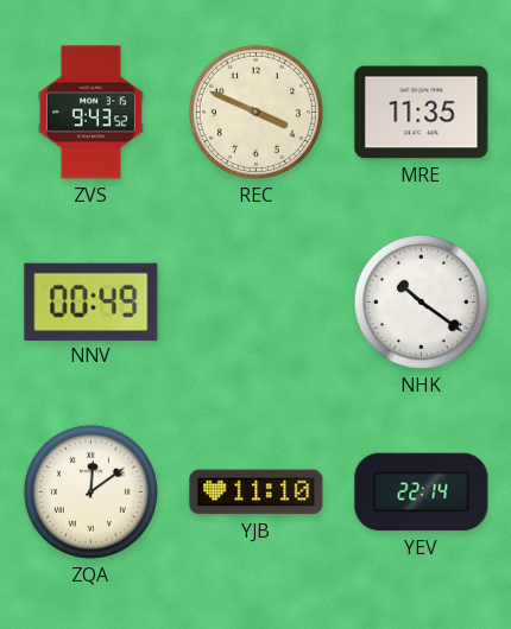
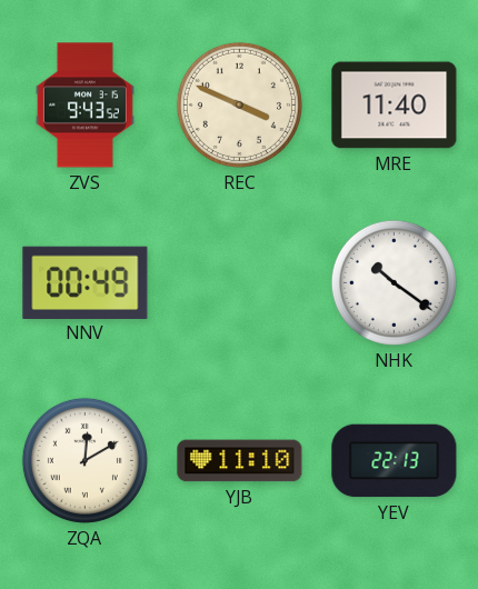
MRE: 11:35 -> 11:40
ZQA: 12:09 -> 12:10
YEV: 22:14 -> 22:13
